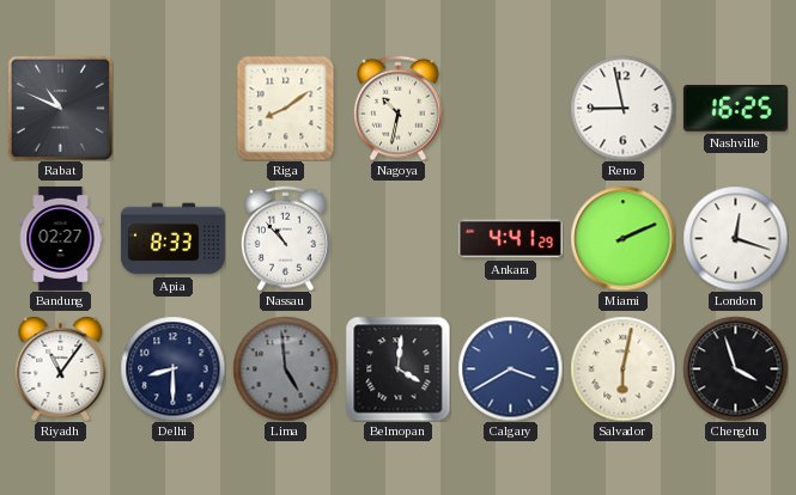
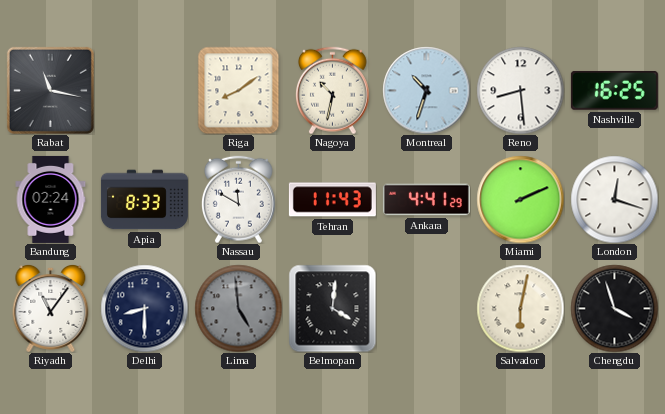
Rabat: 10:49 -> 11:17
Montreal: none -> 10:33
Reno: 8:58 -> 8:29
Bandung: 02:27 -> 02:24
Nassau: 10:53 -> 11:50
Tehran: none -> 11:43
Calgary: 3:40 -> none
